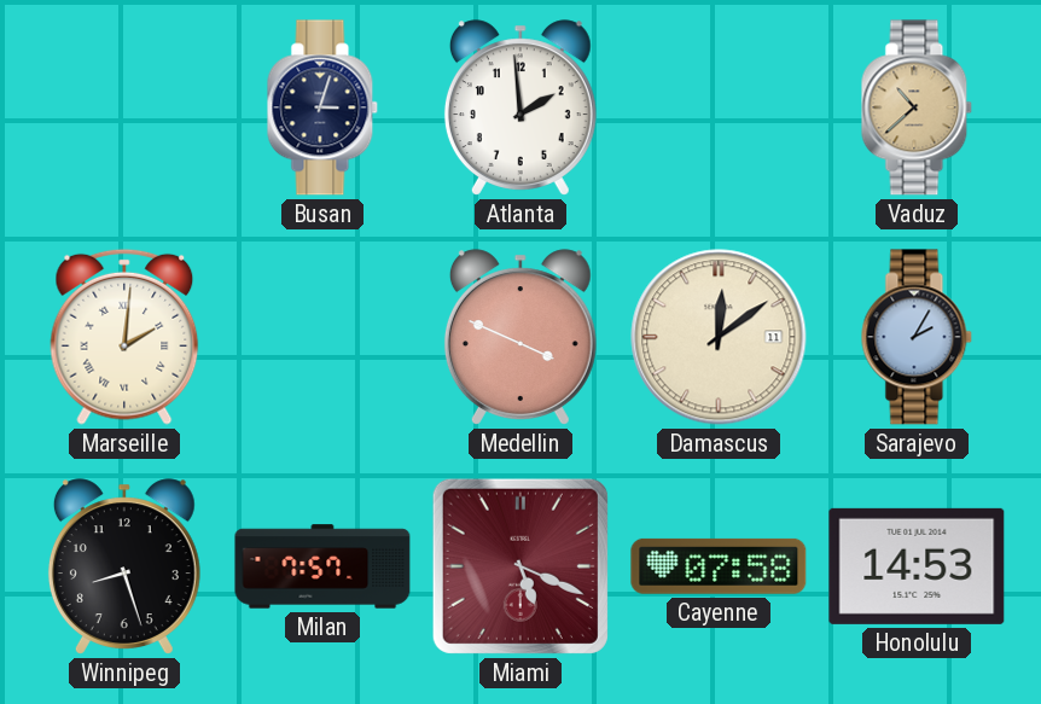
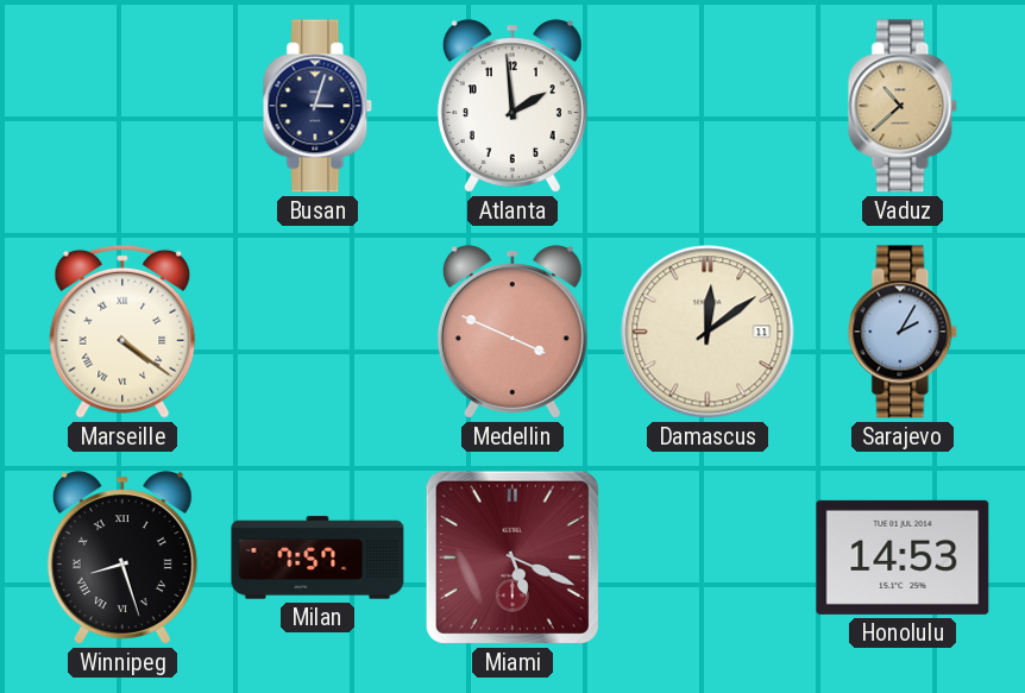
Marseille: 2:01 -> 4:21
Winnipeg numerals: Arabic -> Roman
Cayenne: 07:58 -> none
